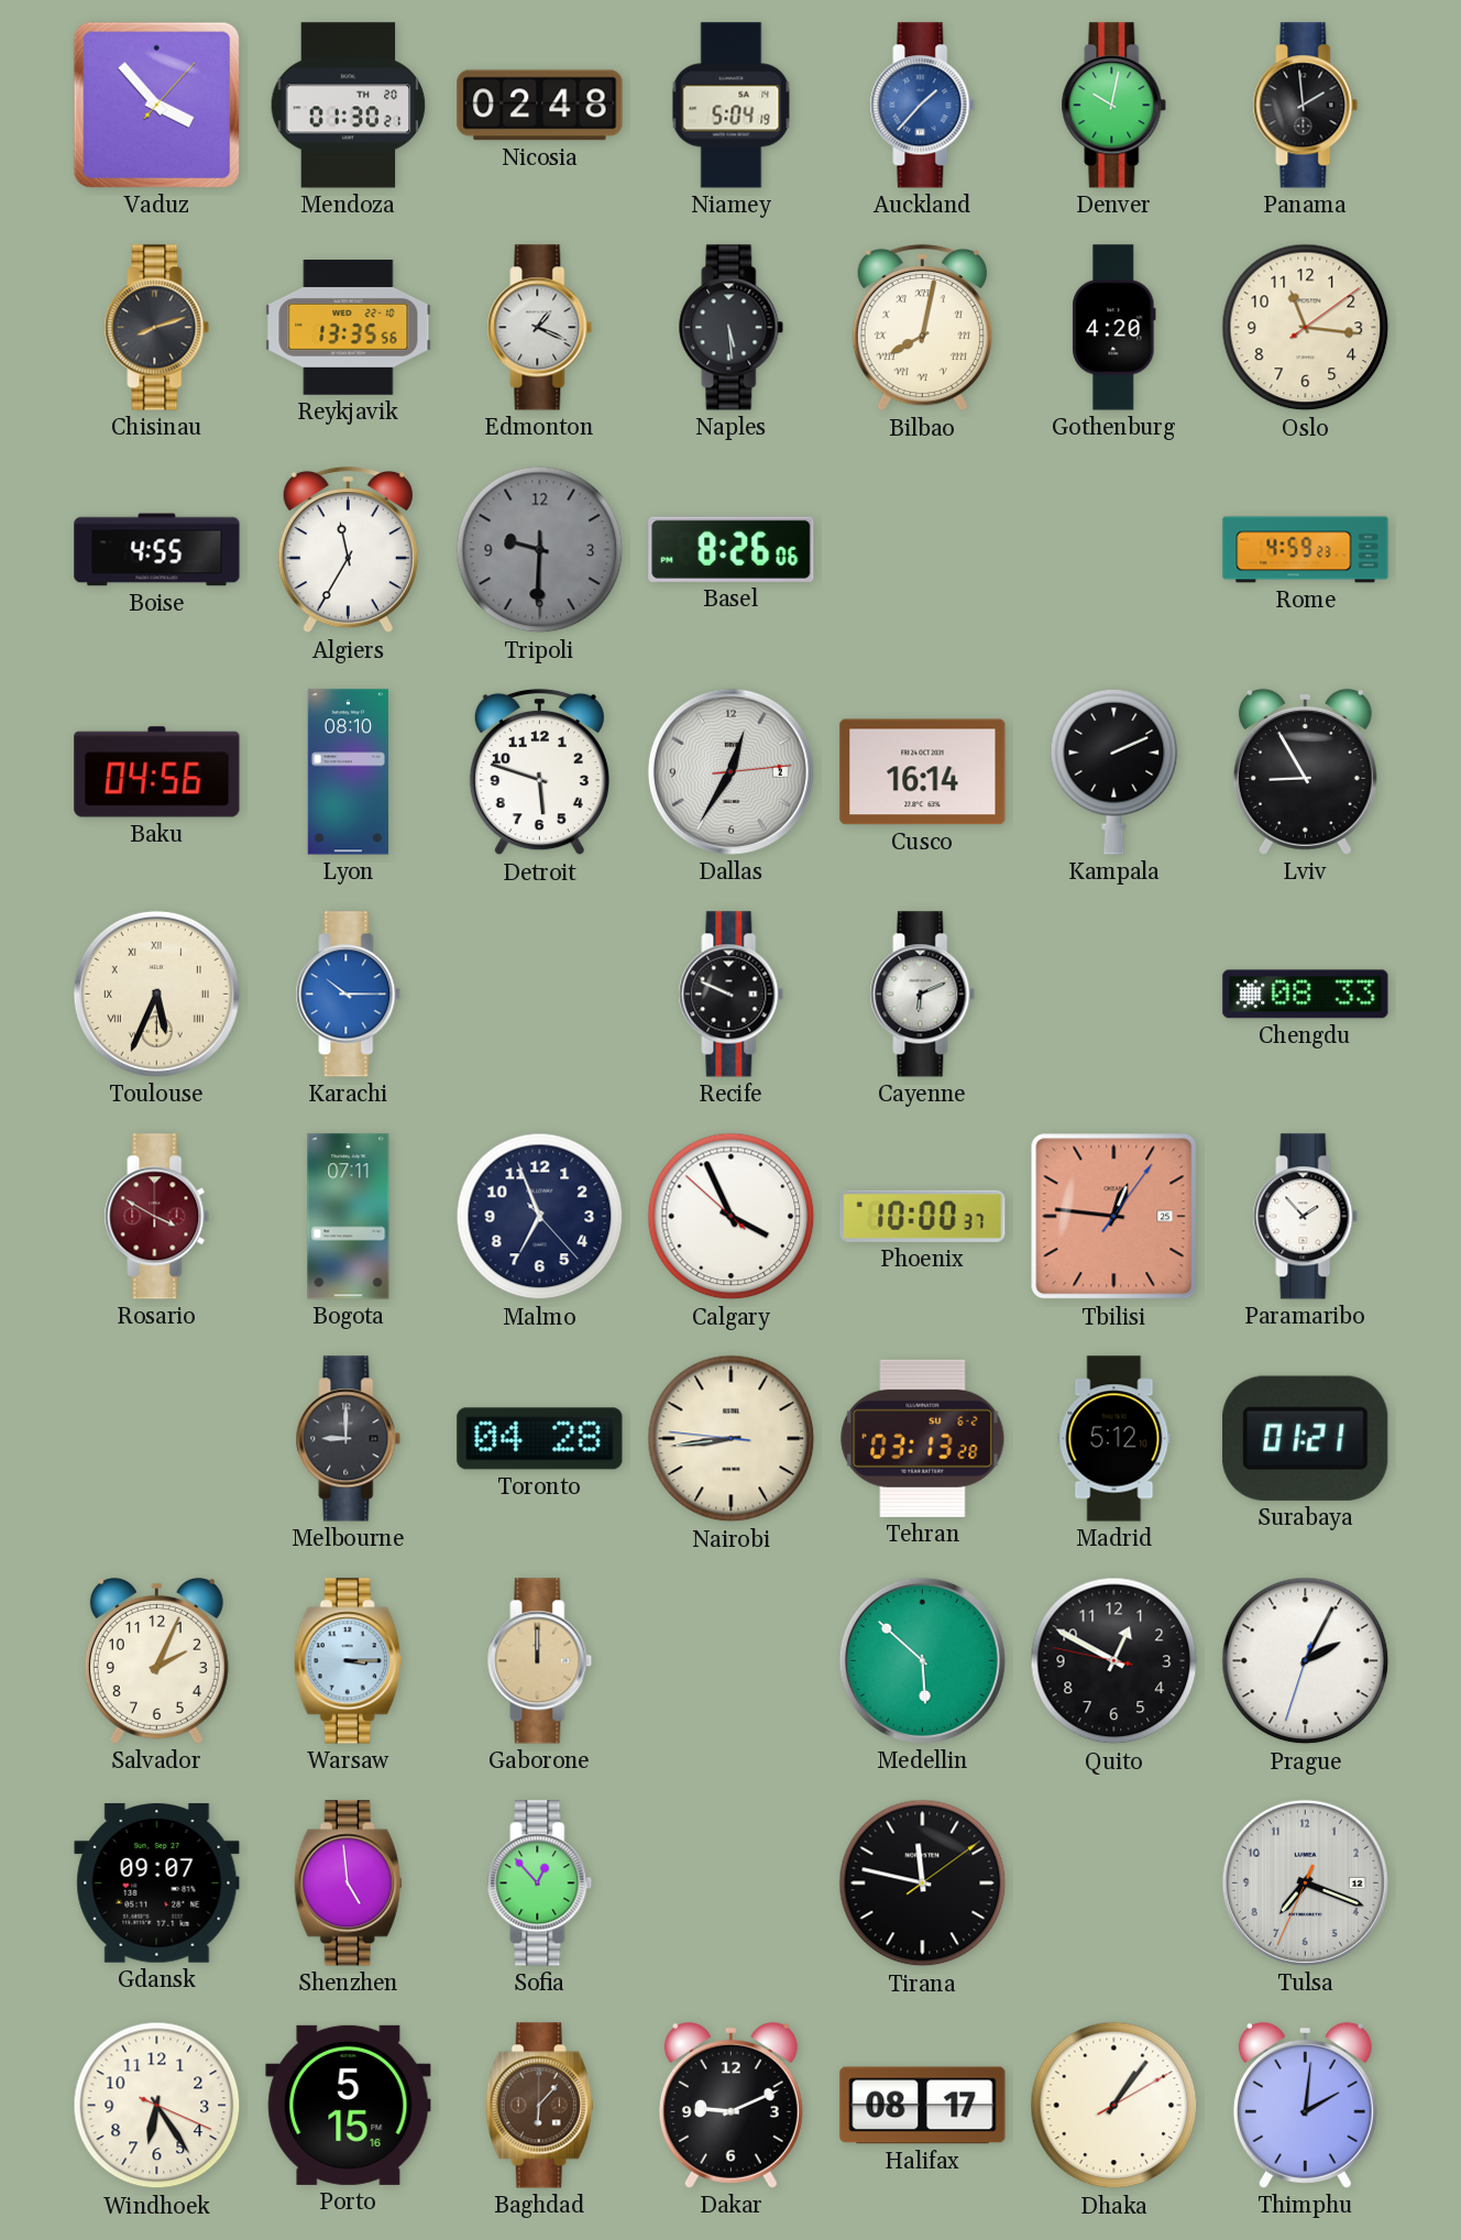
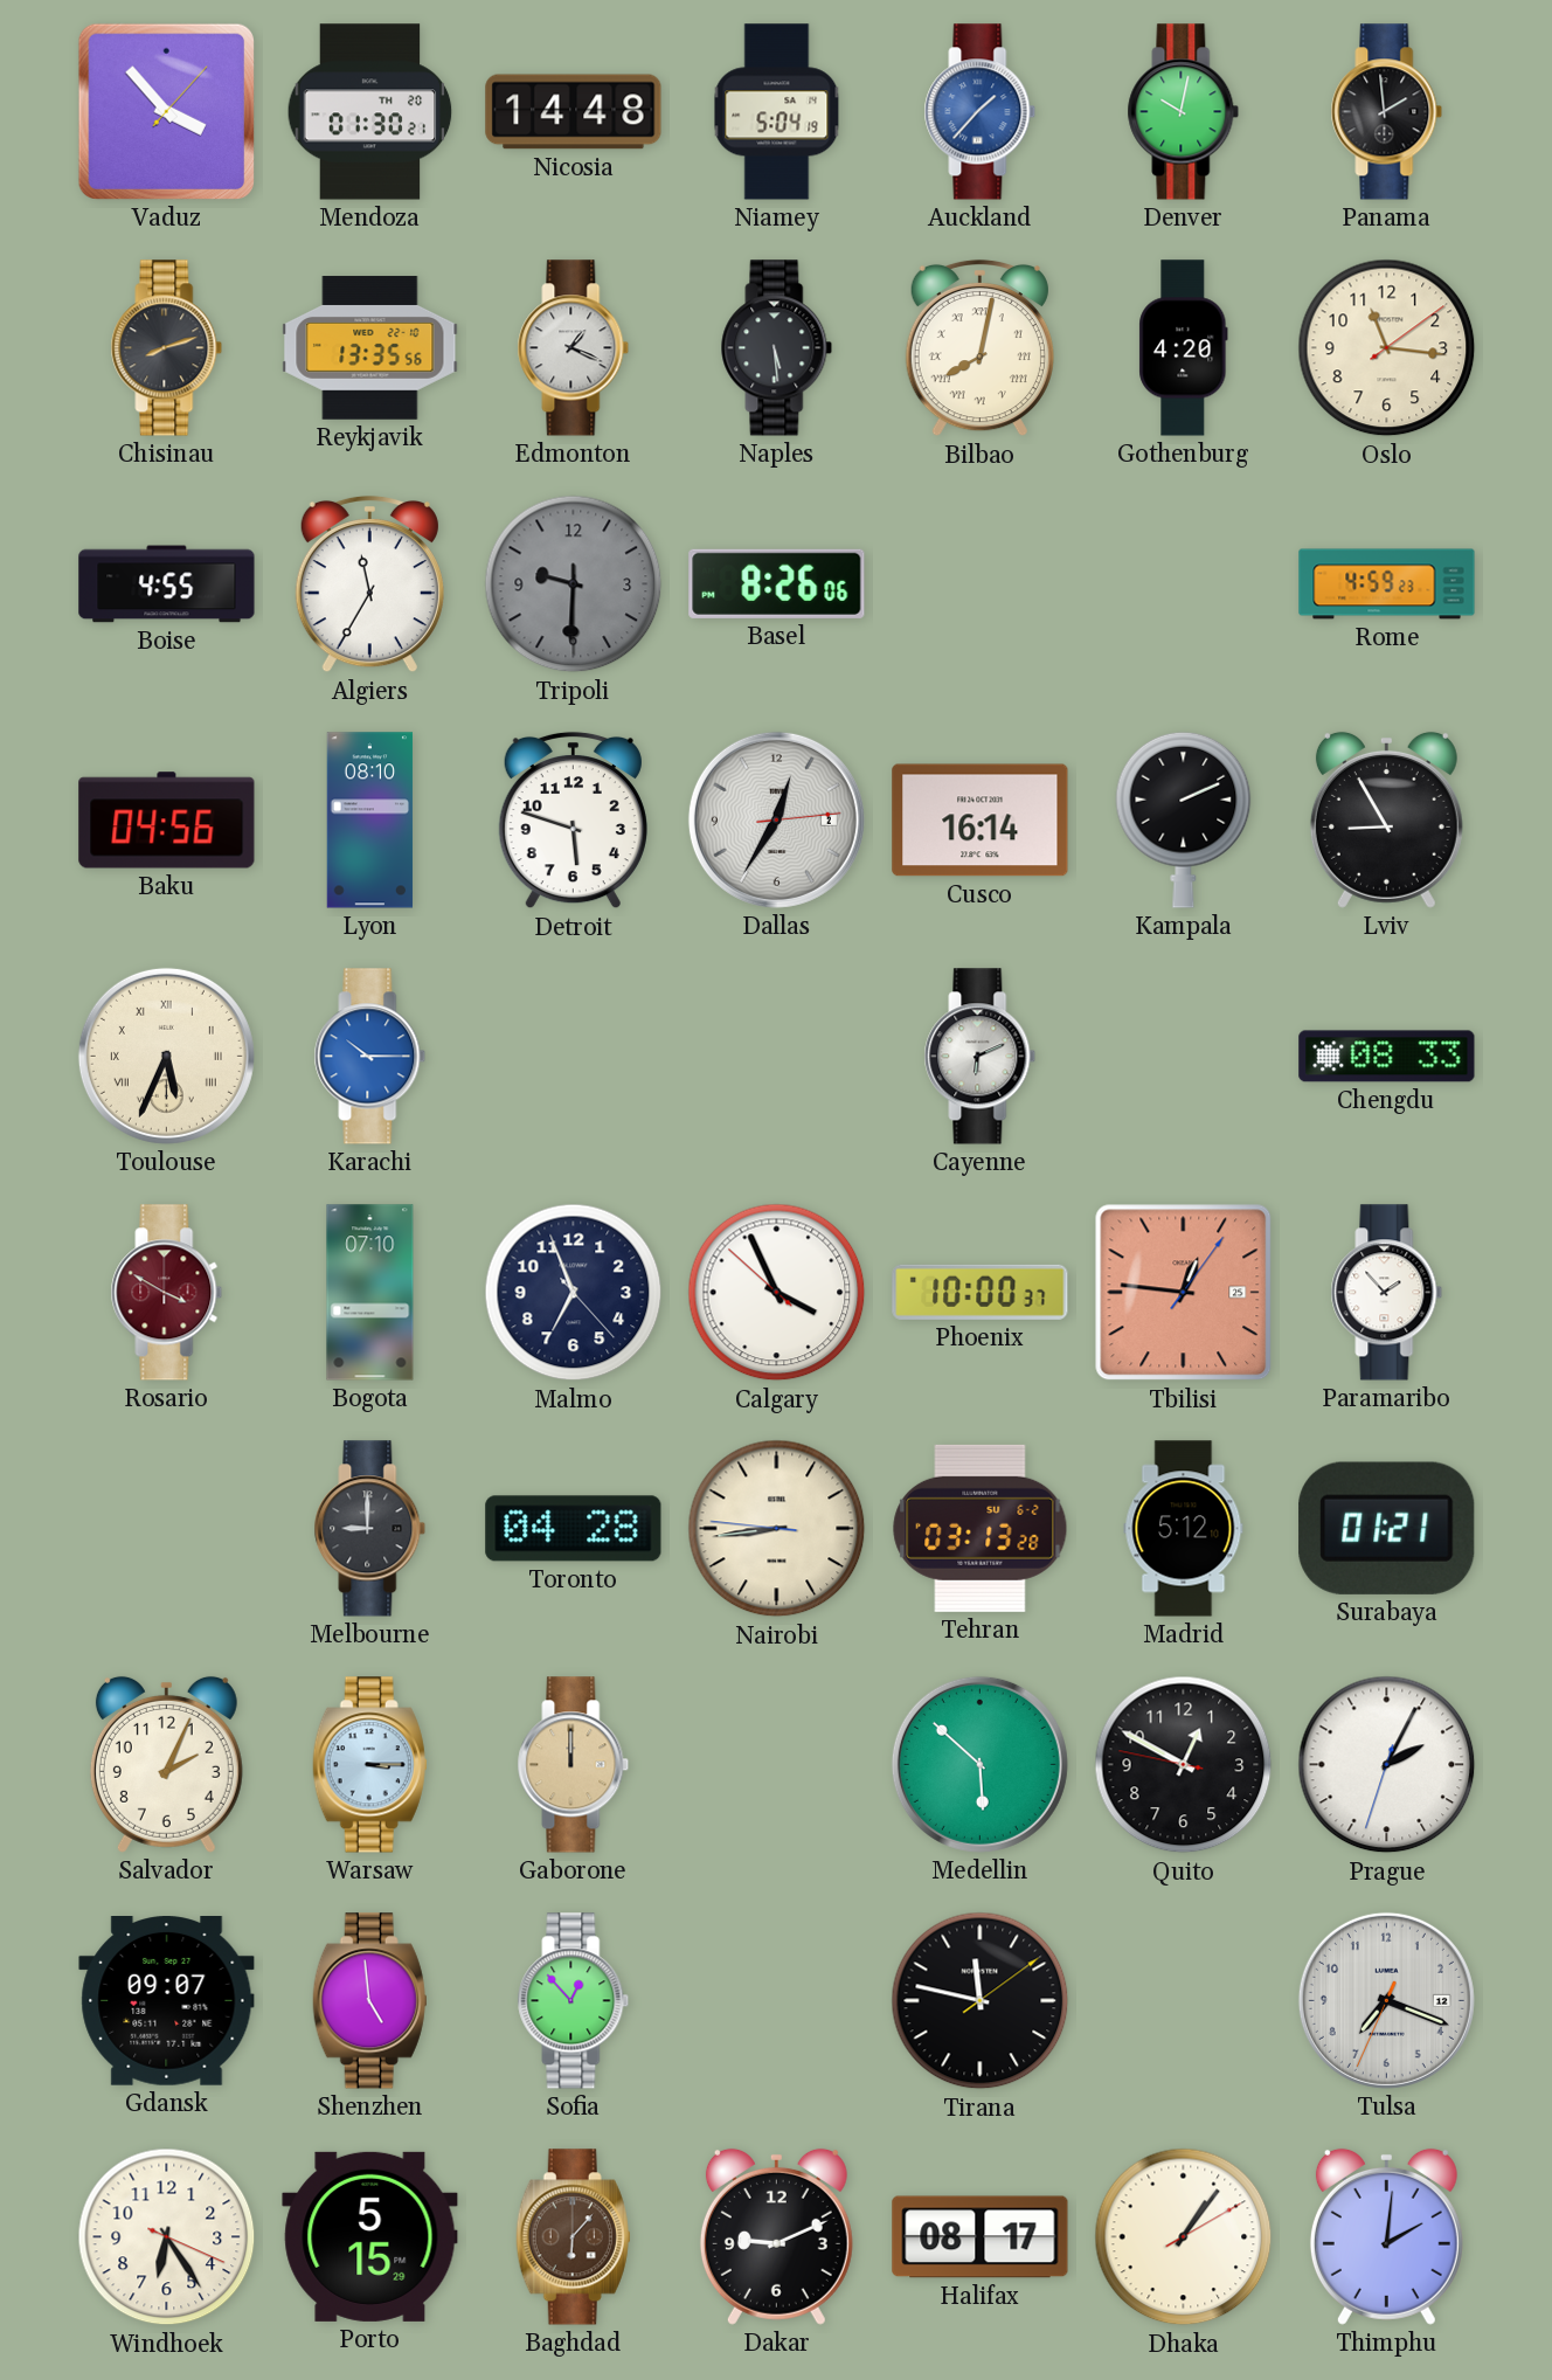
Nicosia: 02:48 -> 14:48
Recife: 9:49 -> none
Bogota: 07:11 -> 07:10
Porto: 5:15:16 -> 5:15:29
